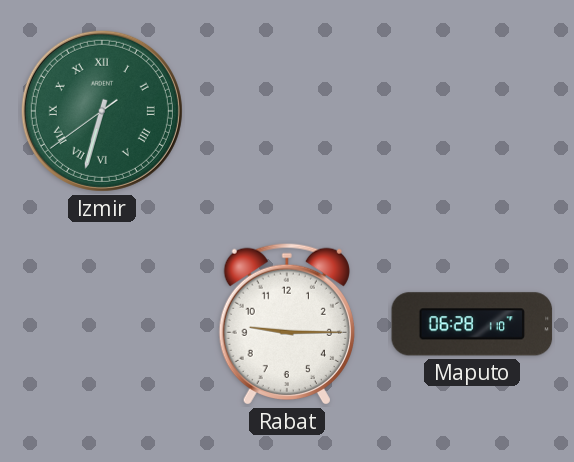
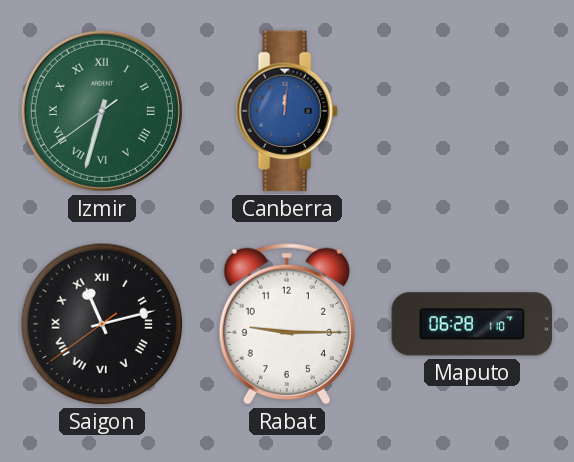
Canberra: none -> 12:01
Saigon: none -> 11:12
